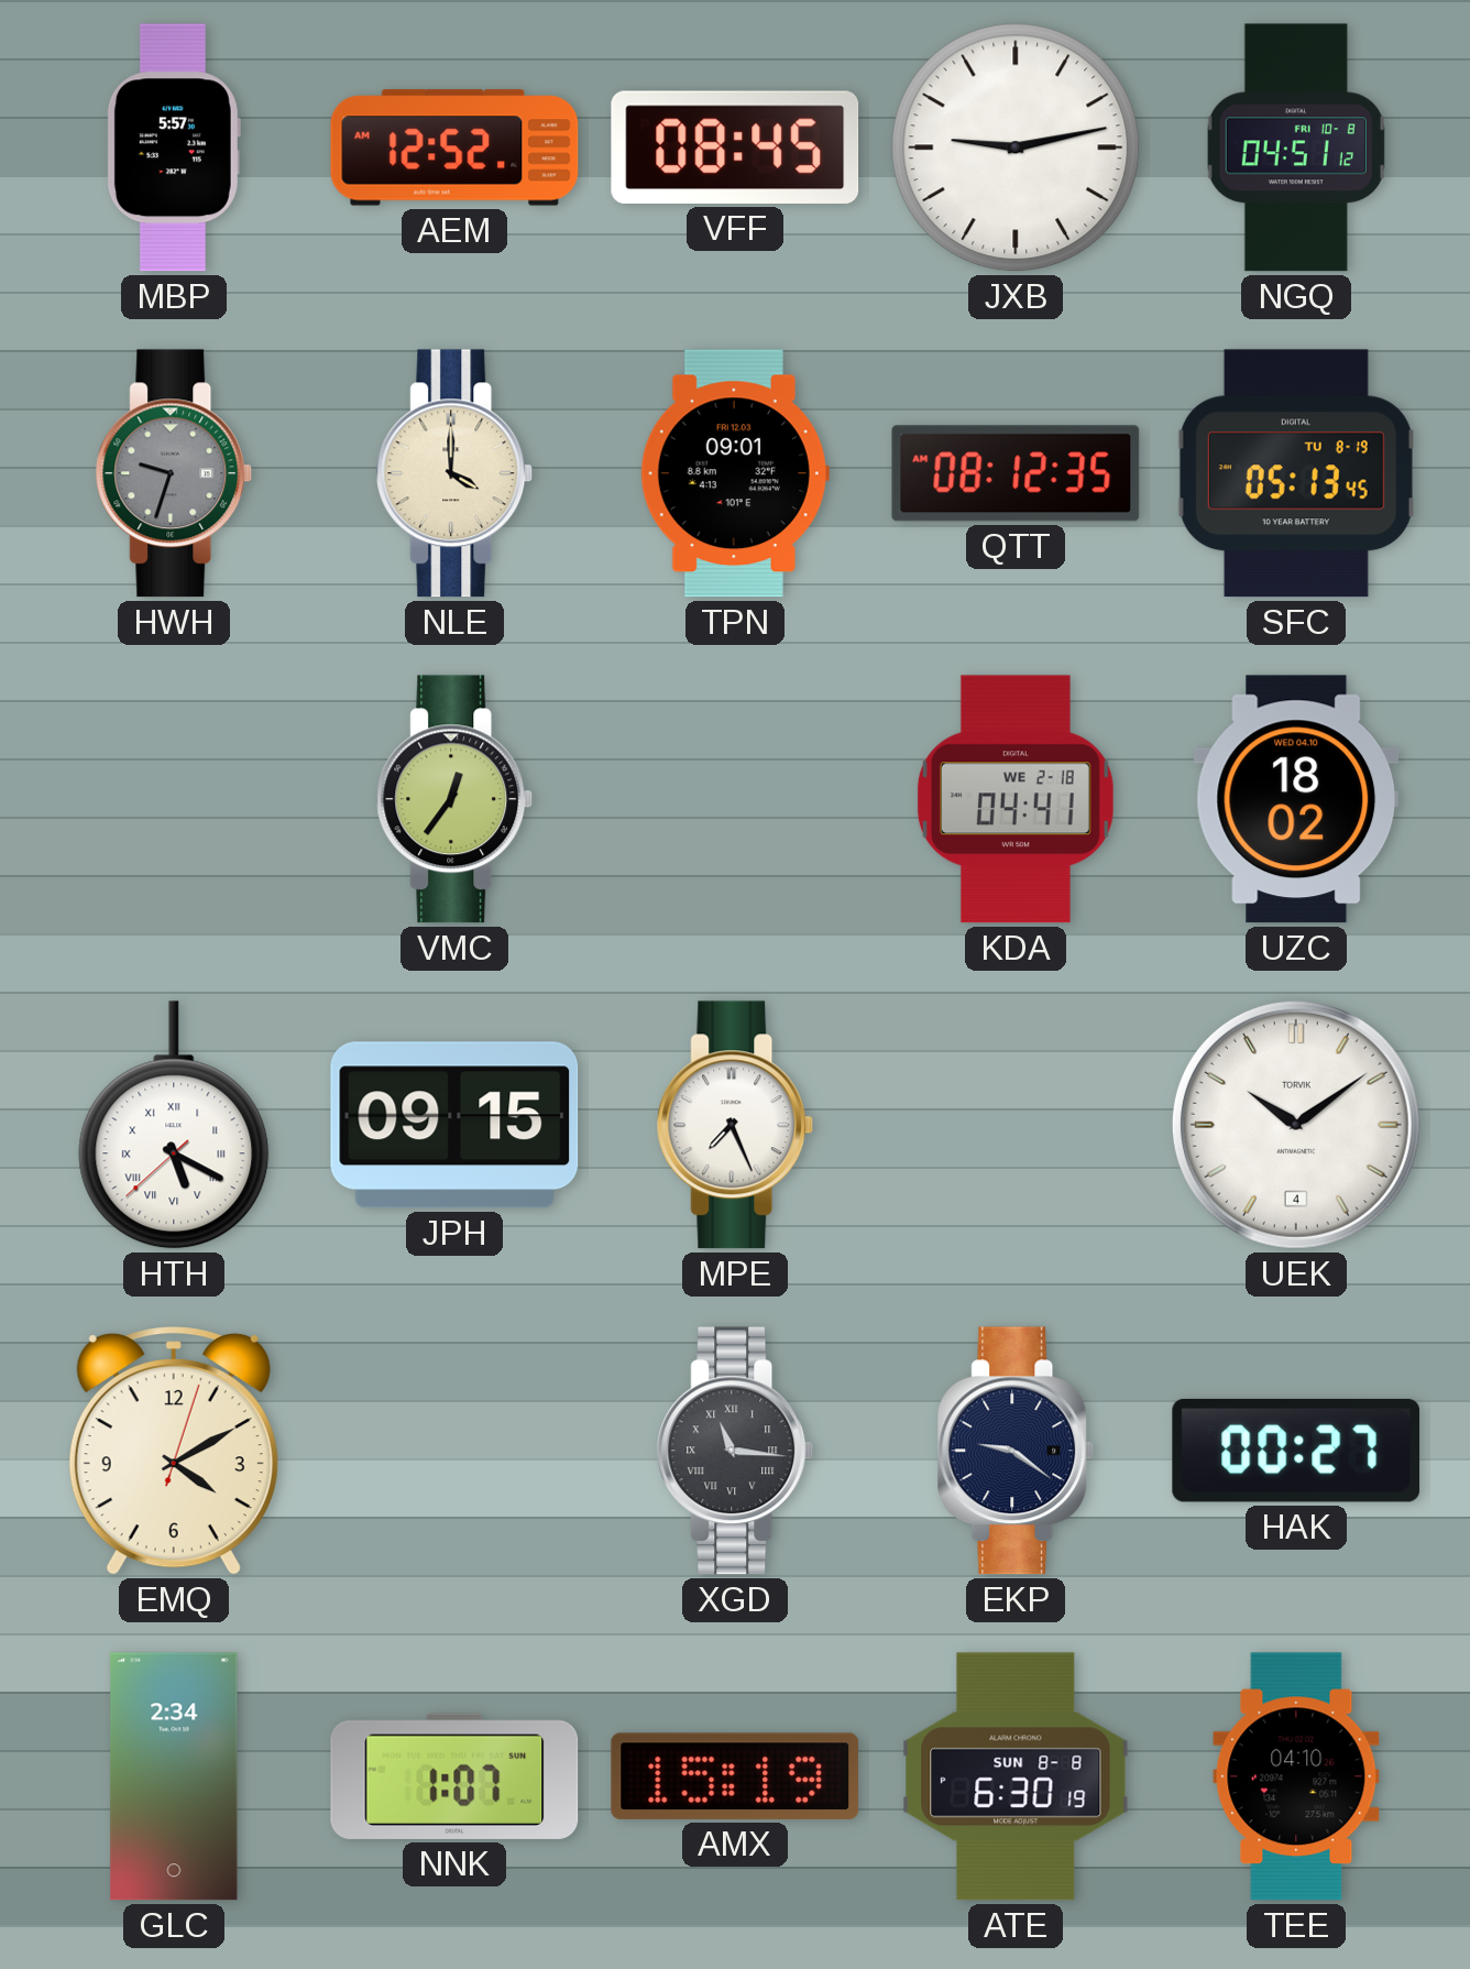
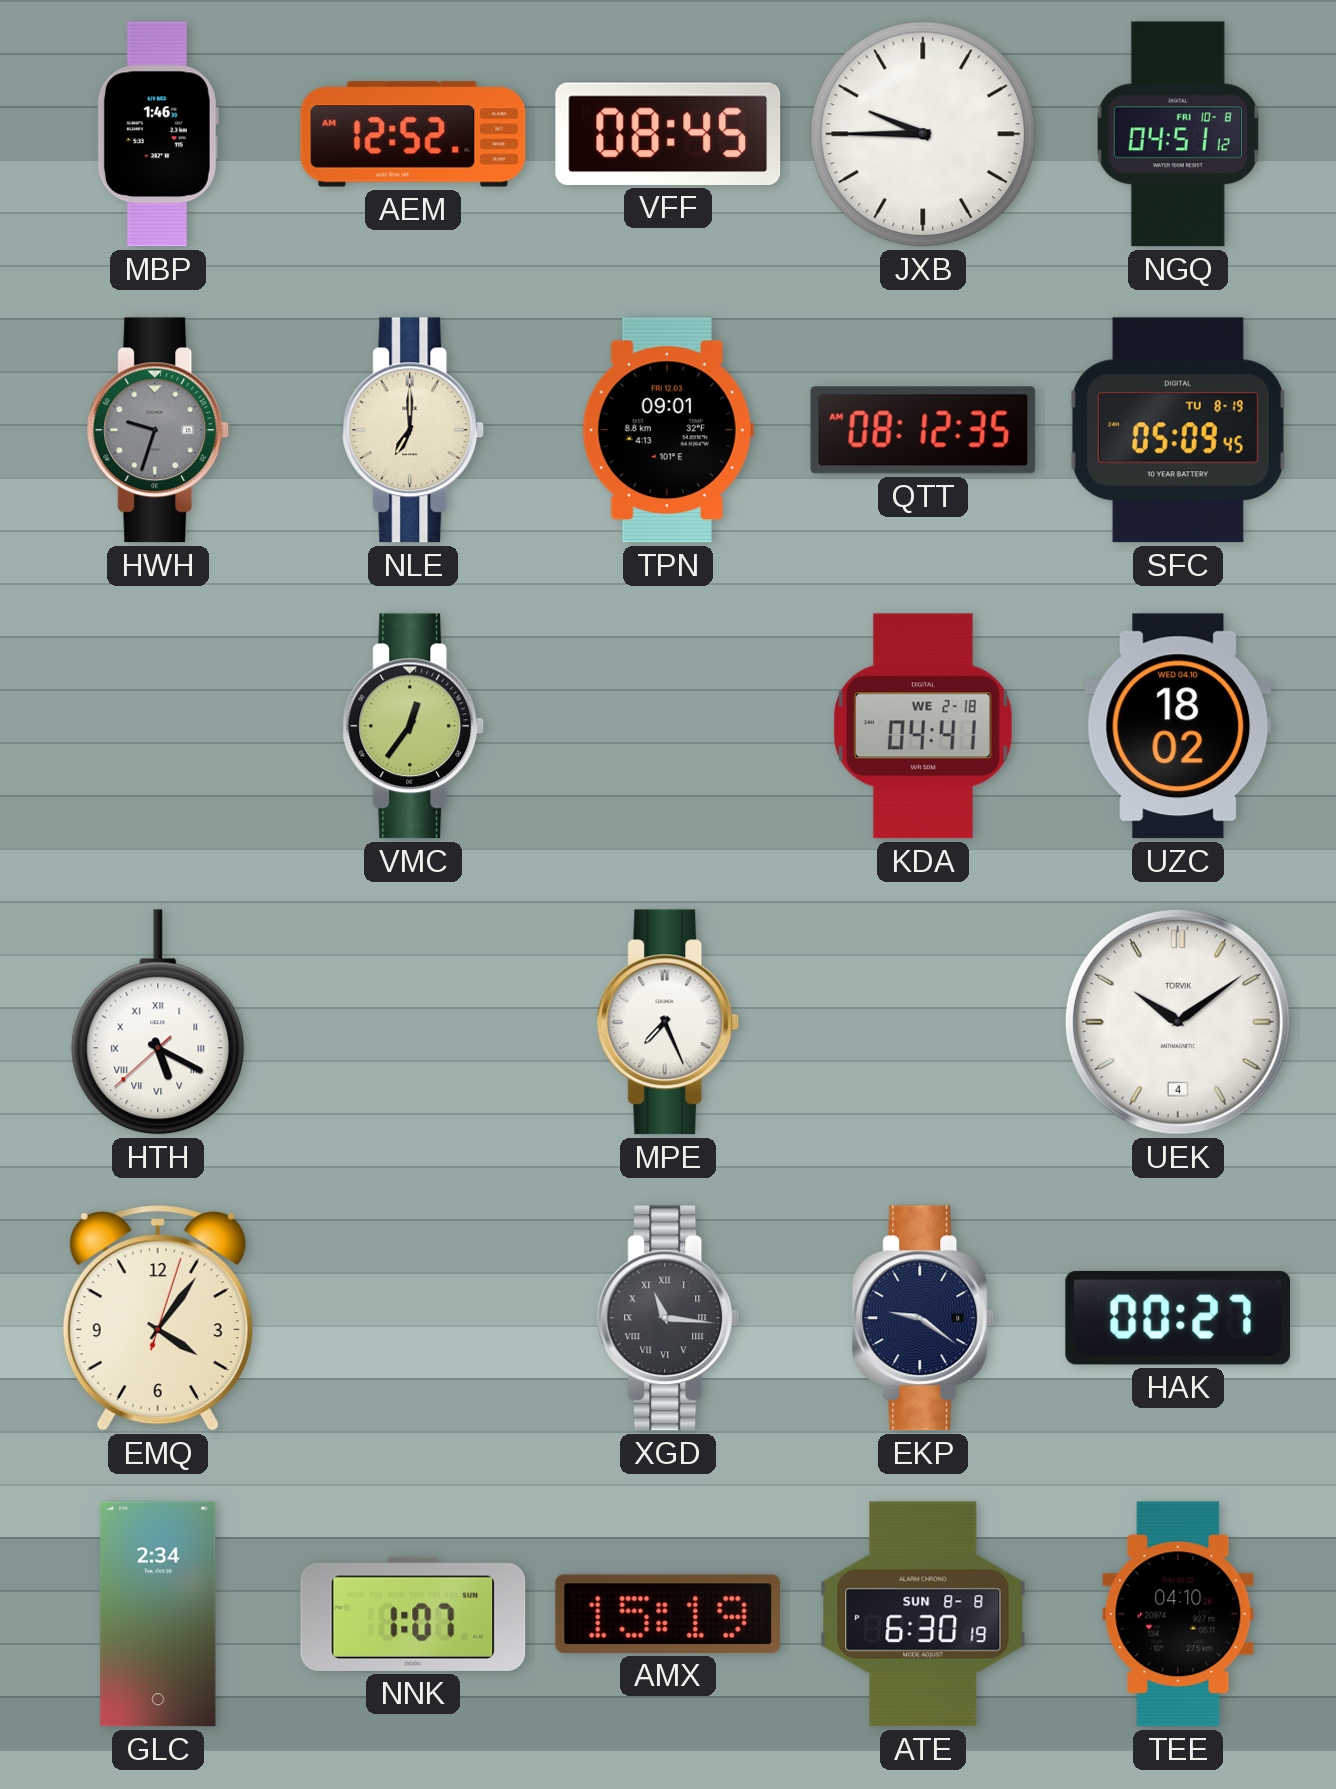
MBP: 5:57 -> 1:46
JXB: 9:13 -> 9:45
NLE: 4:00 -> 7:00
SFC: 05:13 -> 05:09
JPH: 09:15 -> none
EMQ: 4:10 -> 4:06
